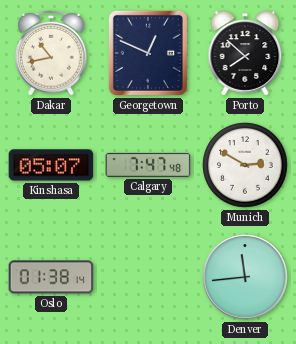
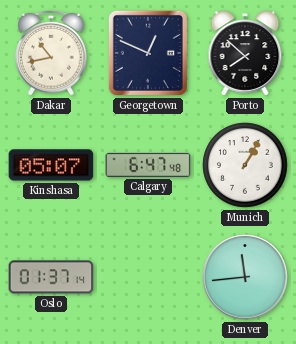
Calgary: 7:47 -> 6:47
Munich: 2:50 -> 1:05
Oslo: 01:38 -> 01:37
